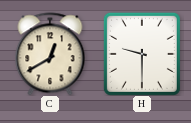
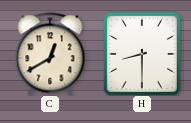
H: 9:30 -> 8:30
